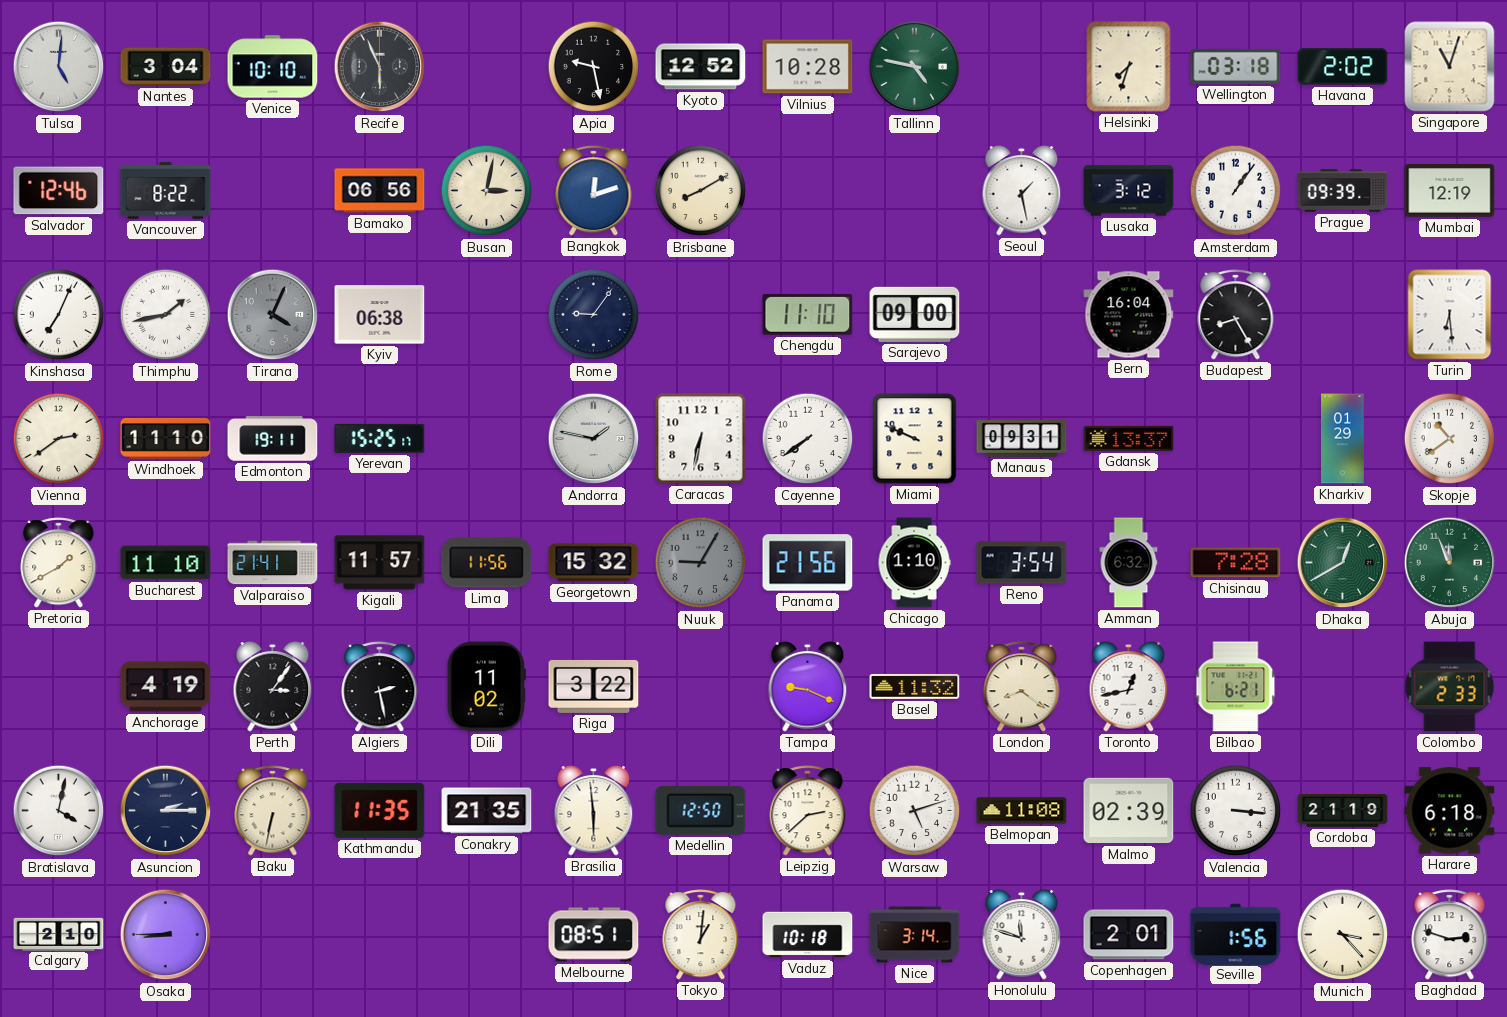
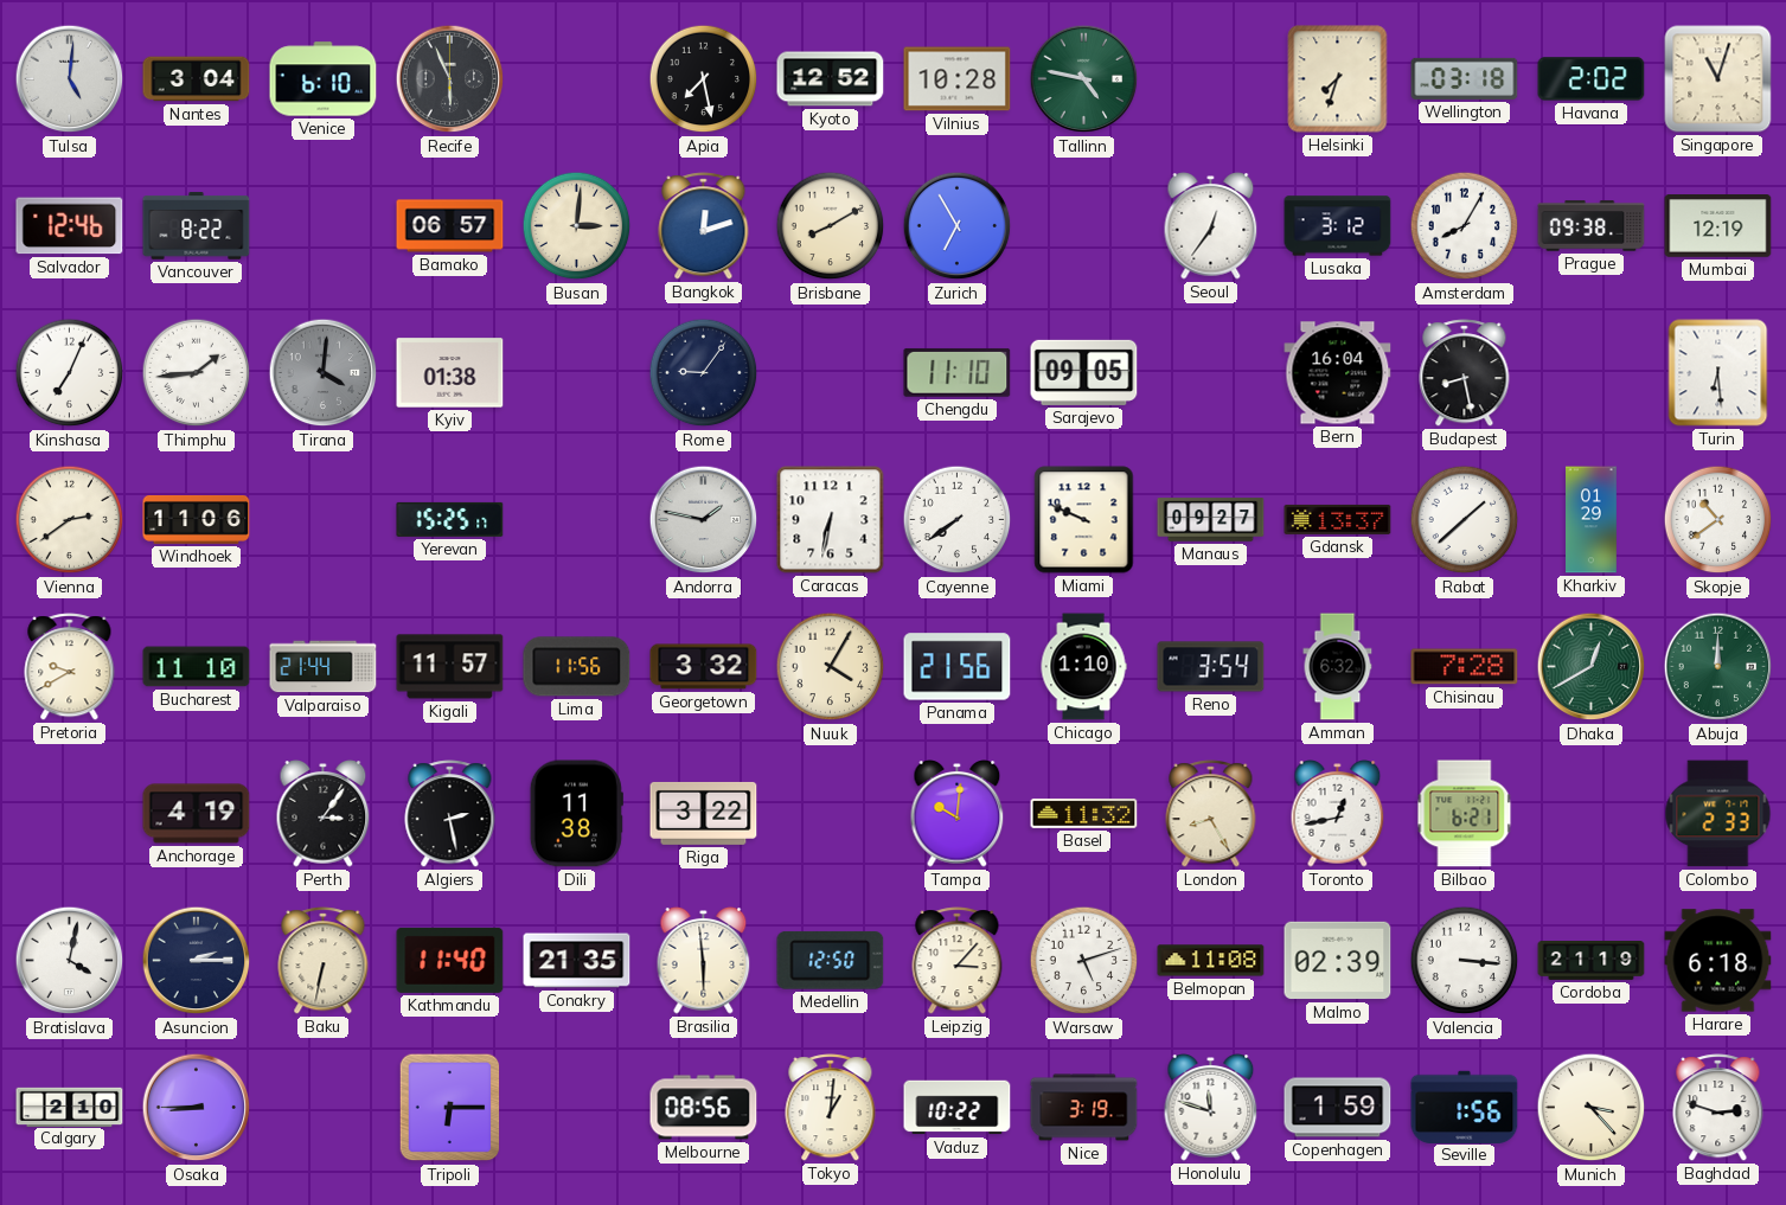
Venice: 10:10 -> 6:10
Apia: 9:28 -> 7:28
Bamako: 06:56 -> 06:57
Busan: 3:02 -> 3:01
Zurich: none -> 6:55
Seoul: 1:28 -> 12:36
Amsterdam: 1:06 -> 8:05
Prague: 09:39 -> 09:38
Thimphu: 1:43 -> 1:44
Tirana: 4:04 -> 4:01
Kyiv: 06:38 -> 01:38
Sarajevo: 09:00 -> 09:05
Budapest: 8:25 -> 8:28
Windhoek: 11:10 -> 11:06
Edmonton: 19:11 -> none
Manaus: 09:31 -> 09:27
Rabat: none -> 1:38
Pretoria: 1:40 -> 9:40
Valparaiso: 21:41 -> 21:44
Georgetown: 15:32 -> 3:32
Nuuk: 9:05 -> 4:05
Nuuk dial: grey -> cream
Abuja: 11:56 -> 12:00
Dili: 11:02 -> 11:38
Tampa: 9:19 -> 10:01
London: 8:21 -> 8:25
Kathmandu: 11:35 -> 11:40
Leipzig: 2:38 -> 3:07
Tripoli: none -> 6:15
Melbourne: 08:51 -> 08:56
Vaduz: 10:18 -> 10:22
Nice: 3:14 -> 3:19
Copenhagen: 2:01 -> 1:59
